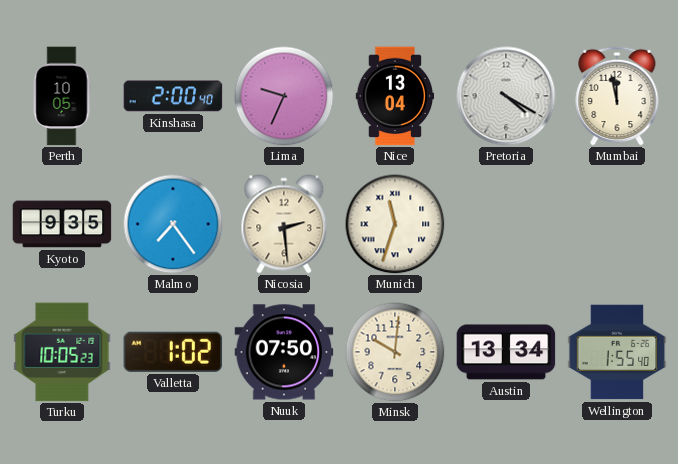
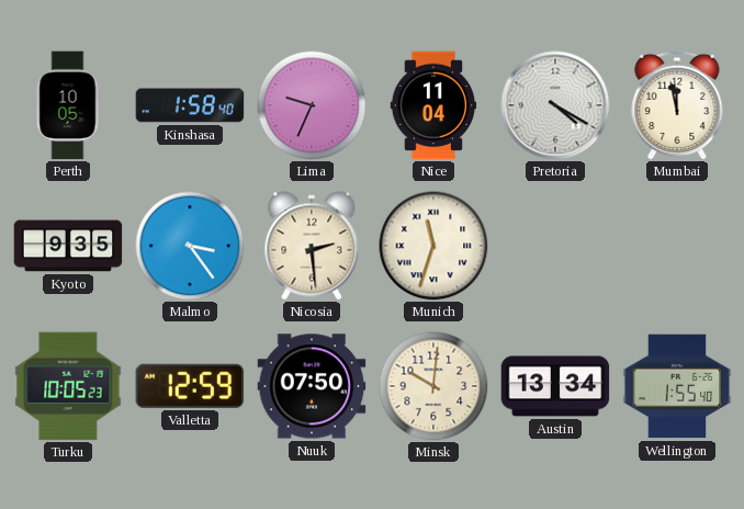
Kinshasa: 2:00 -> 1:58
Nice: 13:04 -> 11:04
Malmo: 7:24 -> 3:24
Valletta: 1:02 -> 12:59
